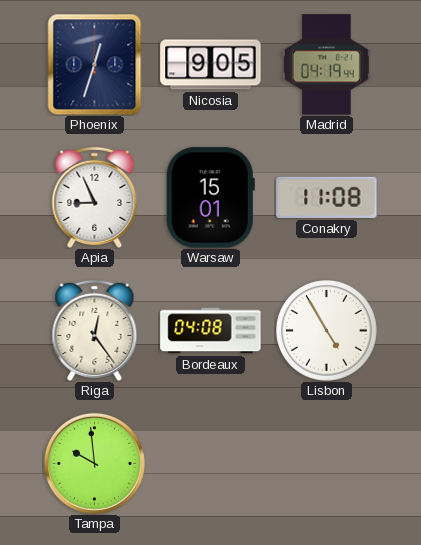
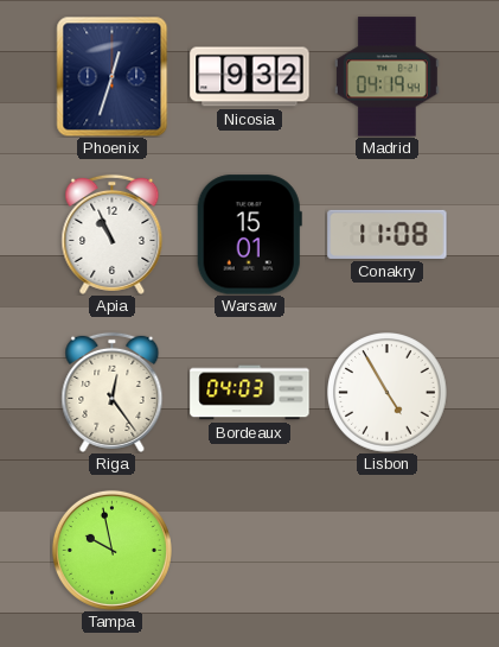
Nicosia: 9:05 -> 9:32
Apia: 8:56 -> 10:56
Bordeaux: 04:08 -> 04:03
Tampa: 9:59 -> 9:58
